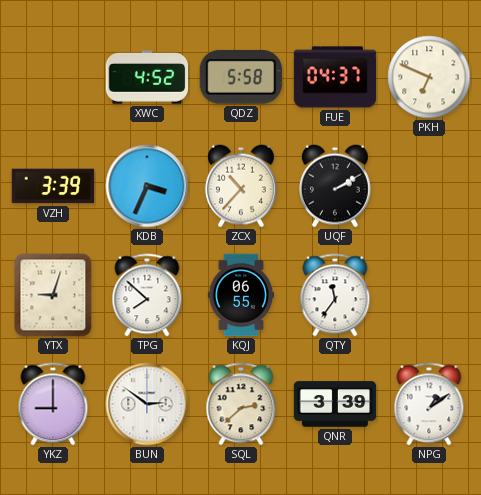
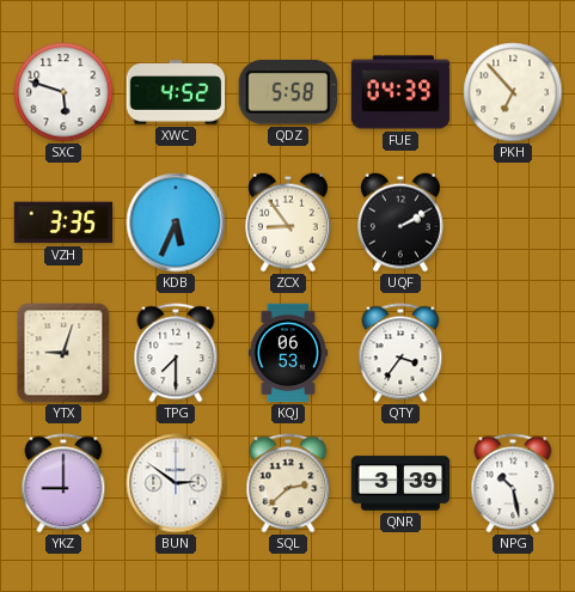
SXC: none -> 5:48
FUE: 04:37 -> 04:39
PKH: 6:49 -> 6:53
VZH: 3:39 -> 3:35
KDB: 3:34 -> 5:34
ZCX: 10:37 -> 8:54
TPG: 7:52 -> 7:30
KQJ: 06:55 -> 06:53
QTY: 11:36 -> 3:36
NPG: 1:09 -> 10:28
